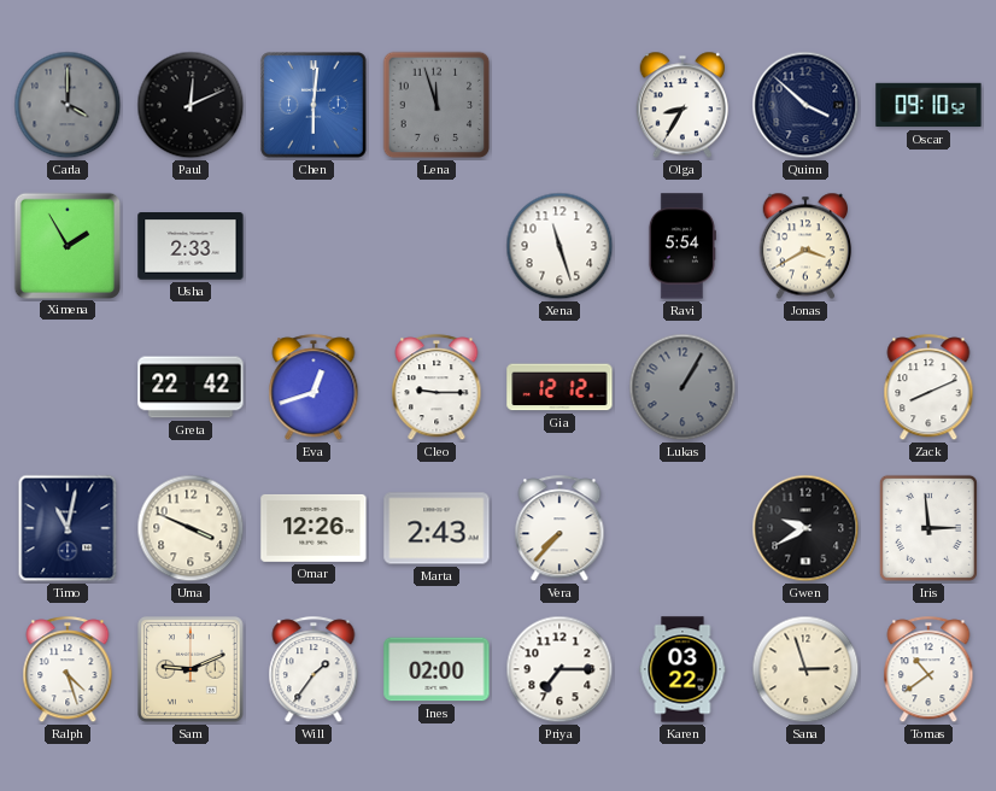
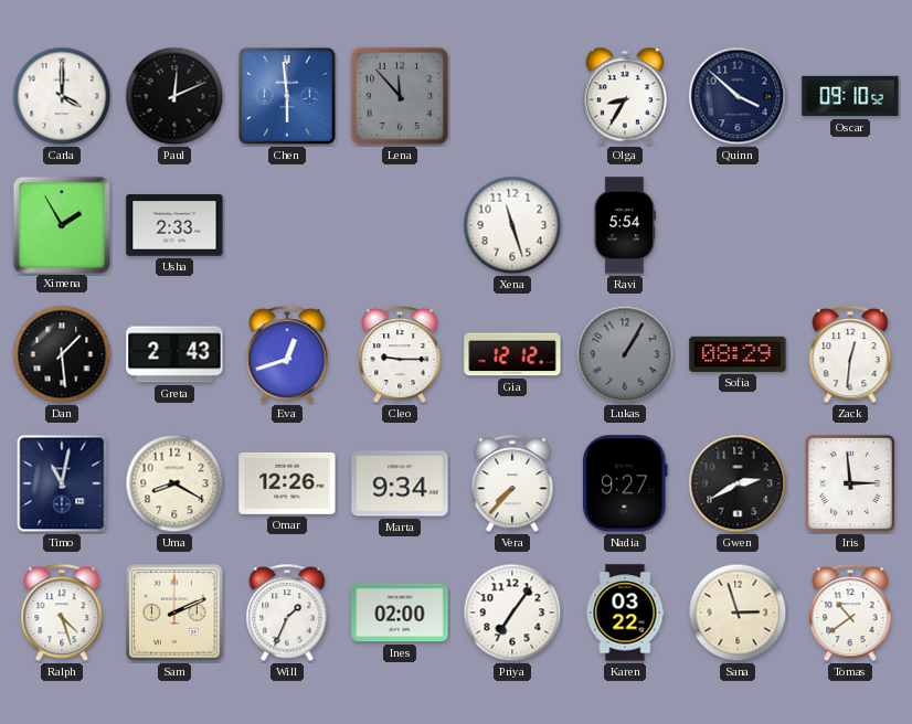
Carla dial: grey -> white
Chen: 6:01 -> 5:59
Lena: 11:57 -> 11:53
Jonas: 3:40 -> none
Dan: none -> 1:29
Greta: 22:42 -> 2:43
Sofia: none -> 08:29
Zack: 8:11 -> 12:31
Uma: 3:49 -> 8:20
Marta: 2:43 -> 9:34
Nadia: none -> 9:27
Gwen: 9:40 -> 2:40
Sam: 9:11 -> 2:11
Will: 1:36 -> 1:34
Priya: 7:15 -> 7:06
